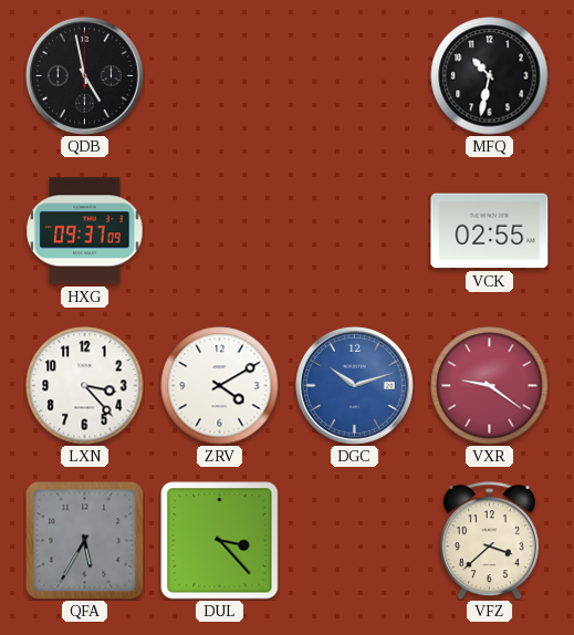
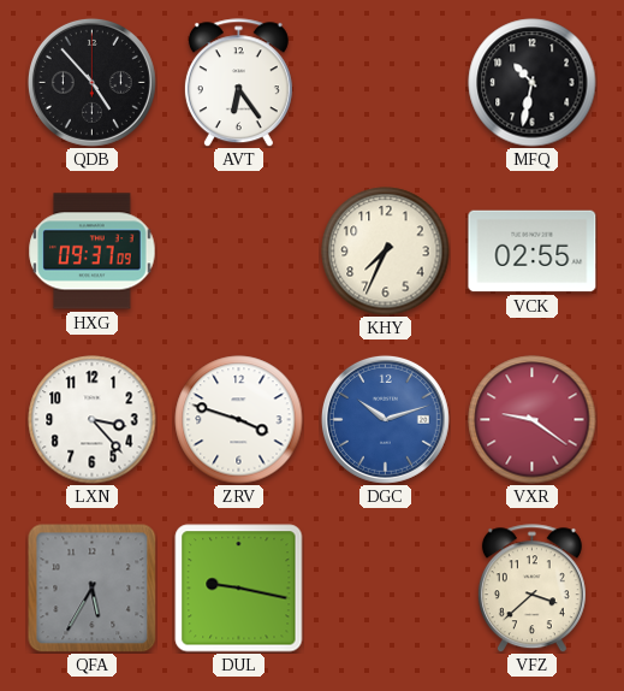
QDB: 4:58 -> 4:53
AVT: none -> 6:24
KHY: none -> 7:34
ZRV: 4:10 -> 3:48
DUL: 3:23 -> 9:17
